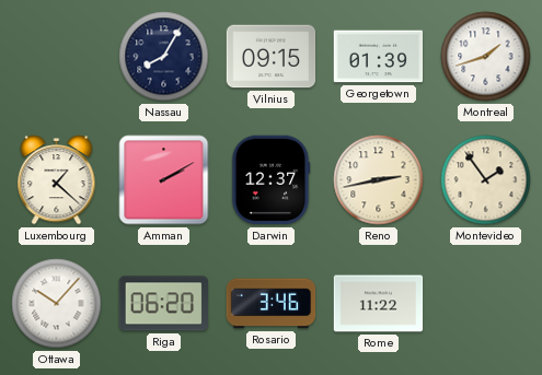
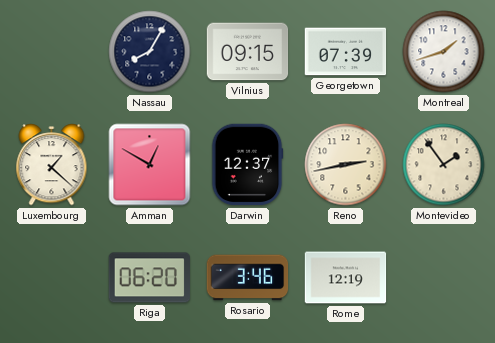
Georgetown: 01:39 -> 07:39
Amman: 2:10 -> 12:50
Ottawa: 10:07 -> none
Rome: 11:22 -> 12:19
